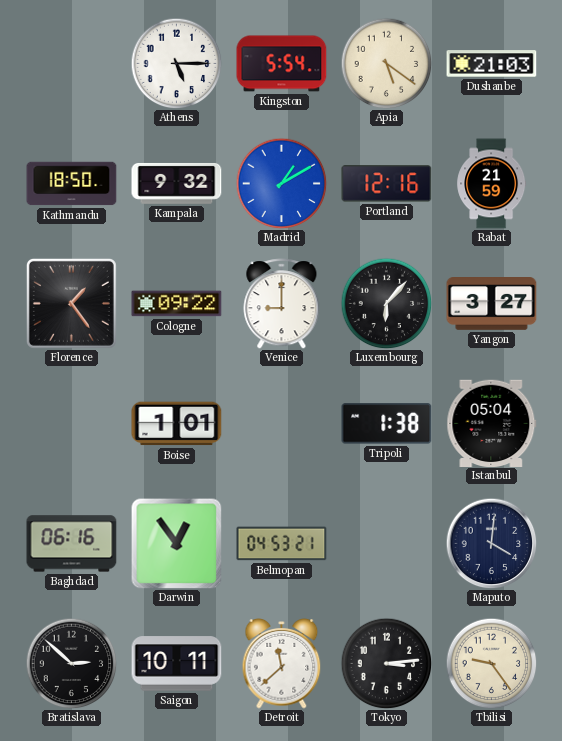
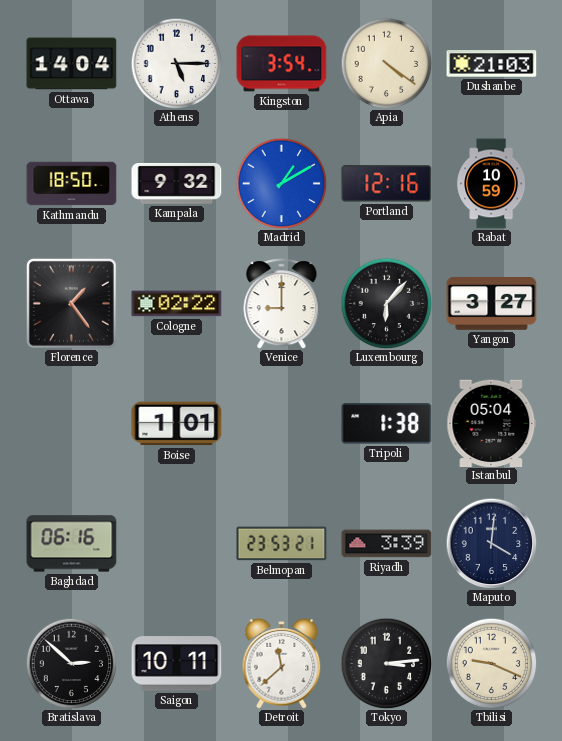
Ottawa: none -> 14:04
Kingston: 5:54 -> 3:54
Apia: 5:21 -> 4:21
Rabat: 21:59 -> 10:59
Cologne: 09:22 -> 02:22
Darwin: 12:54 -> none
Belmopan: 04:53 -> 23:53
Riyadh: none -> 3:39
Tbilisi: 9:24 -> 9:19
